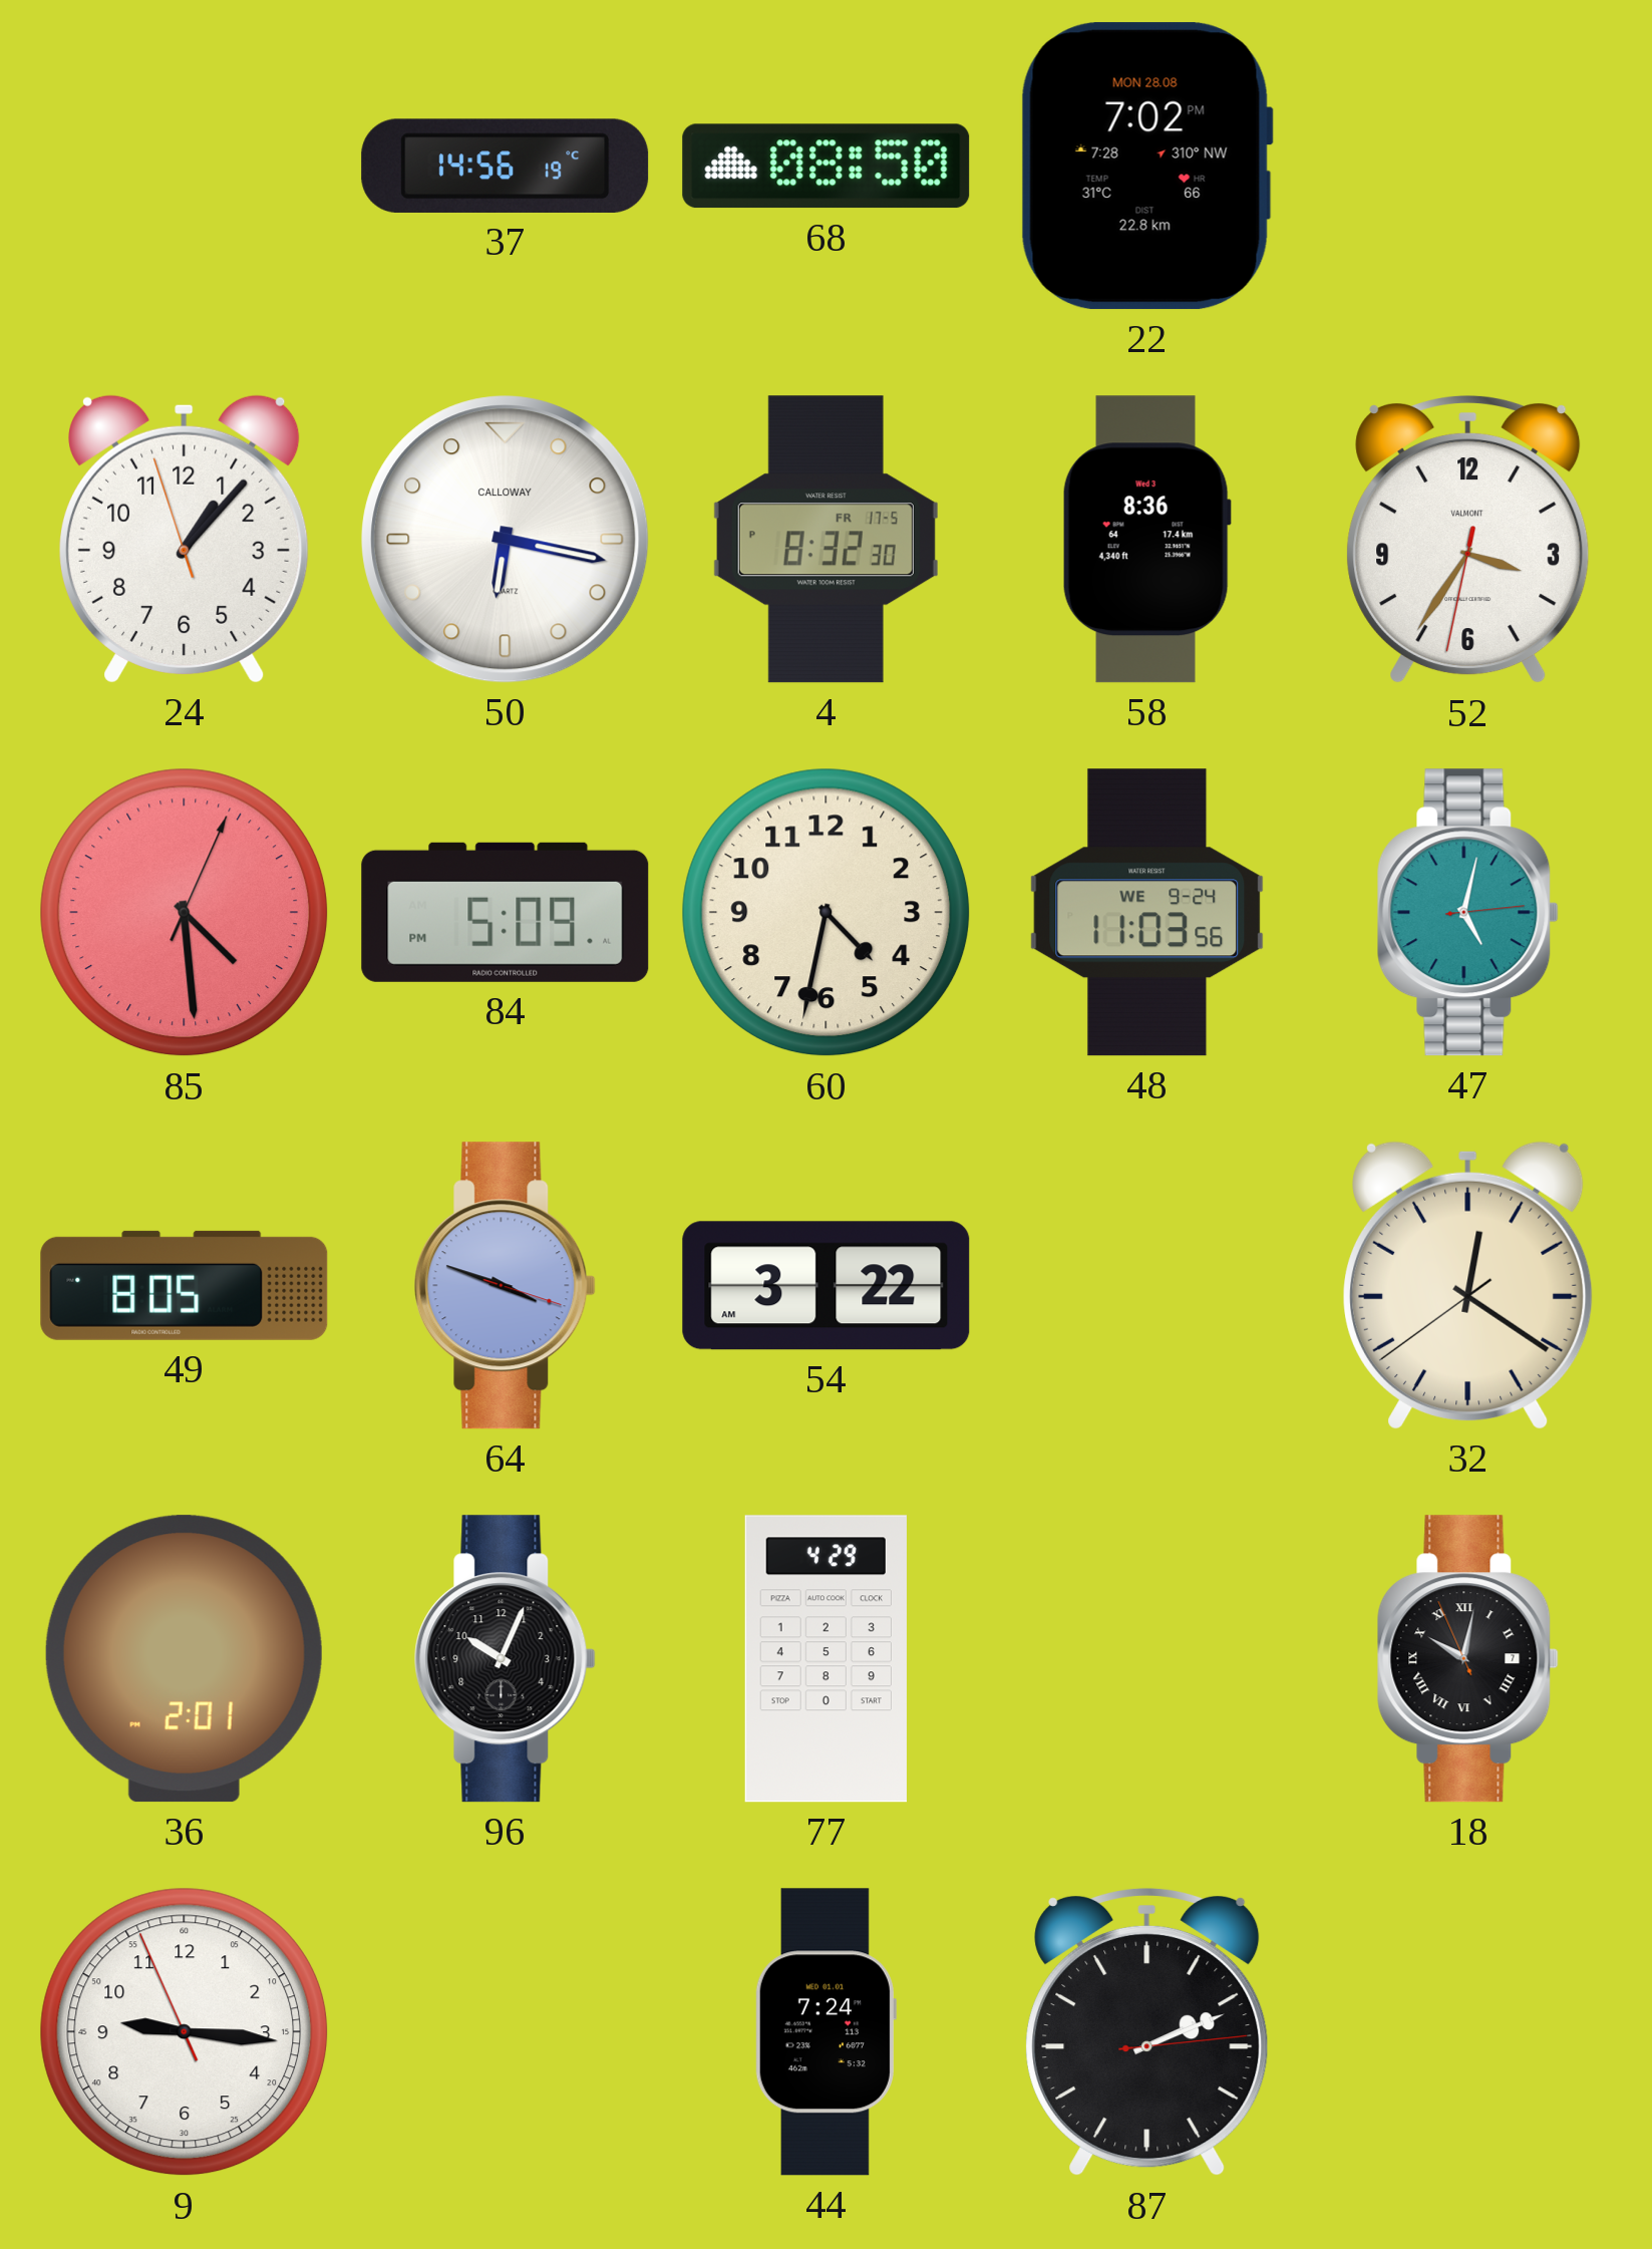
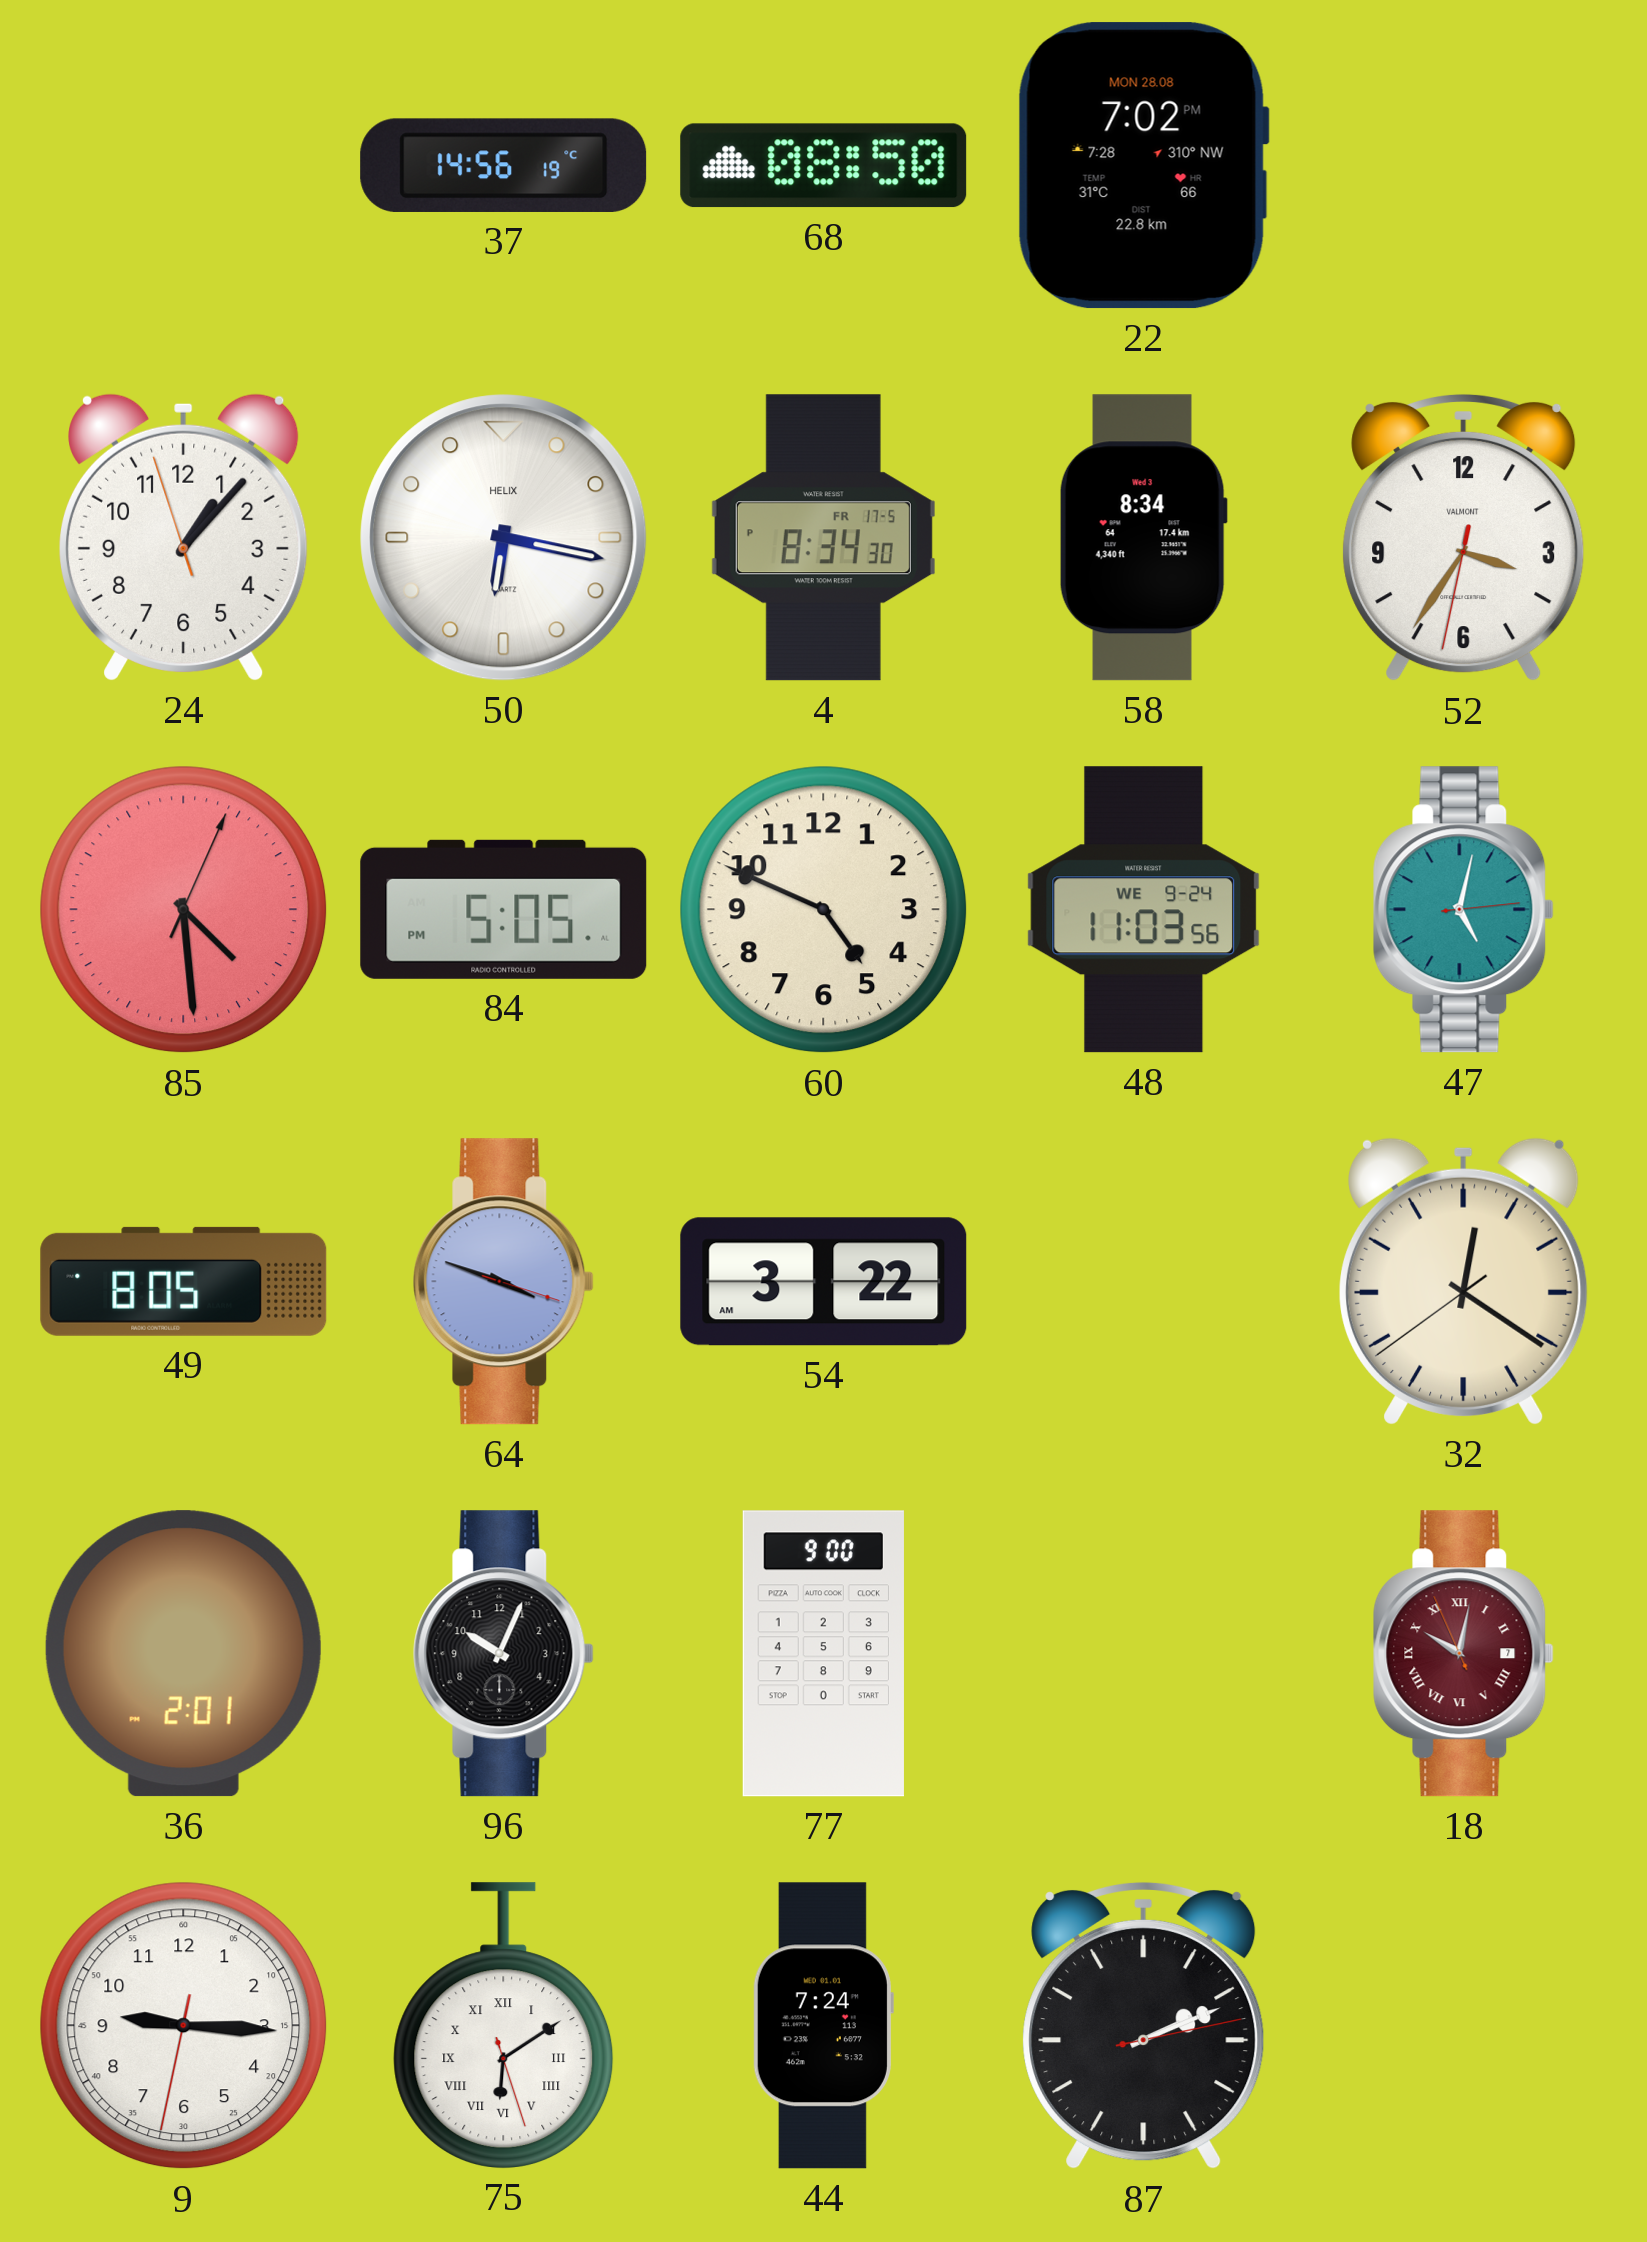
50 brand: CALLOWAY -> HELIX
4: 8:32 -> 8:34
58: 8:36 -> 8:34
84: 5:09 -> 5:05
60: 4:32 -> 4:49
77: 4:29 -> 9:00
18 dial: black -> burgundy
9: 9:15:56 -> 9:15:32
75: none -> 6:09
87: 2:11:14 -> 2:11:13
